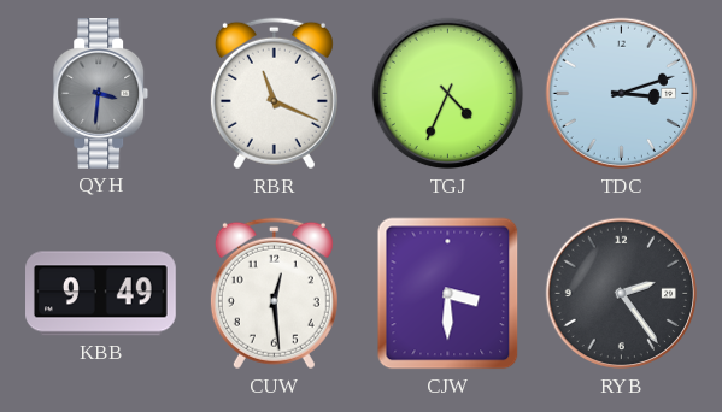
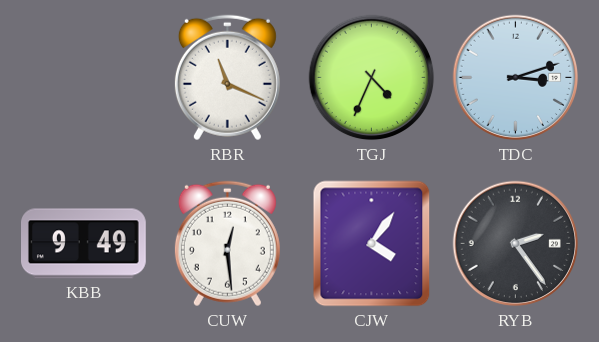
QYH: 3:31 -> none
CJW: 3:30 -> 4:06
